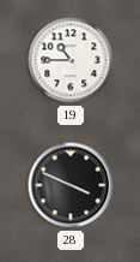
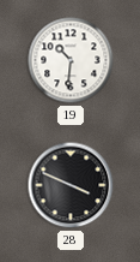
19: 10:45 -> 10:31
